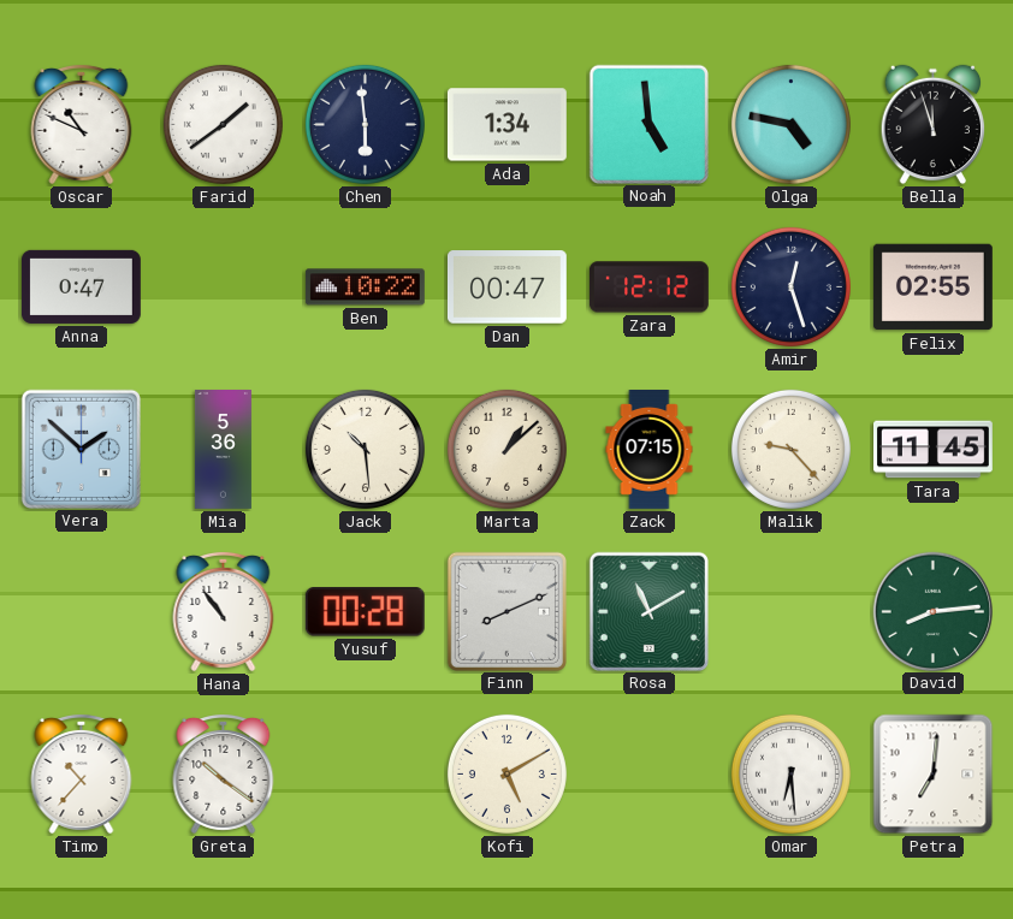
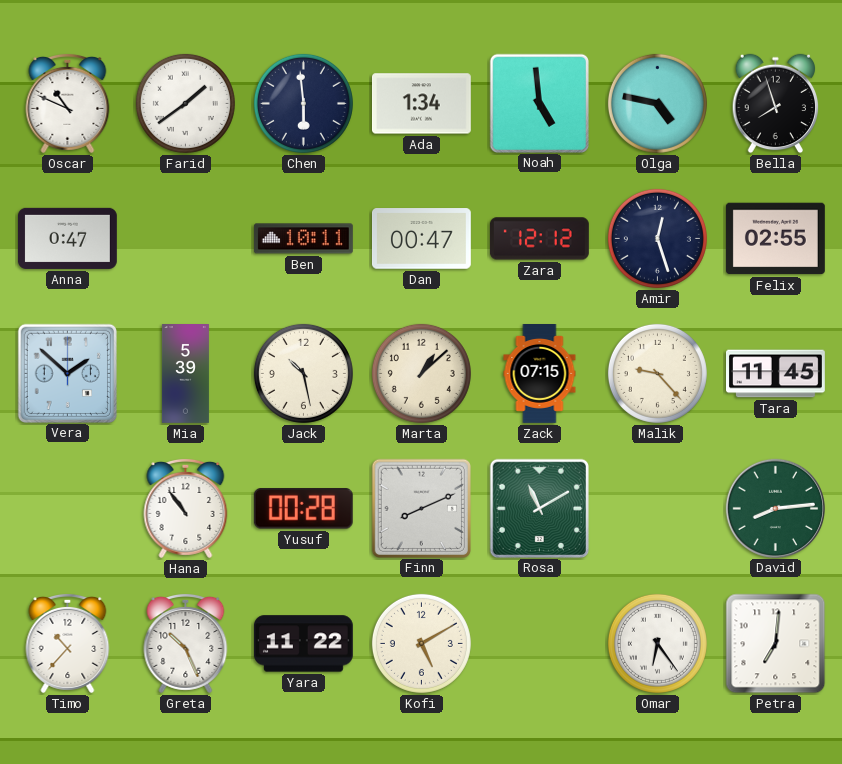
Bella: 11:57 -> 7:57
Ben: 10:22 -> 10:11
Mia: 5:36 -> 5:39
Jack: 10:29 -> 10:28
Greta: 10:21 -> 10:26
Yara: none -> 11:22
Omar: 6:29 -> 6:24
